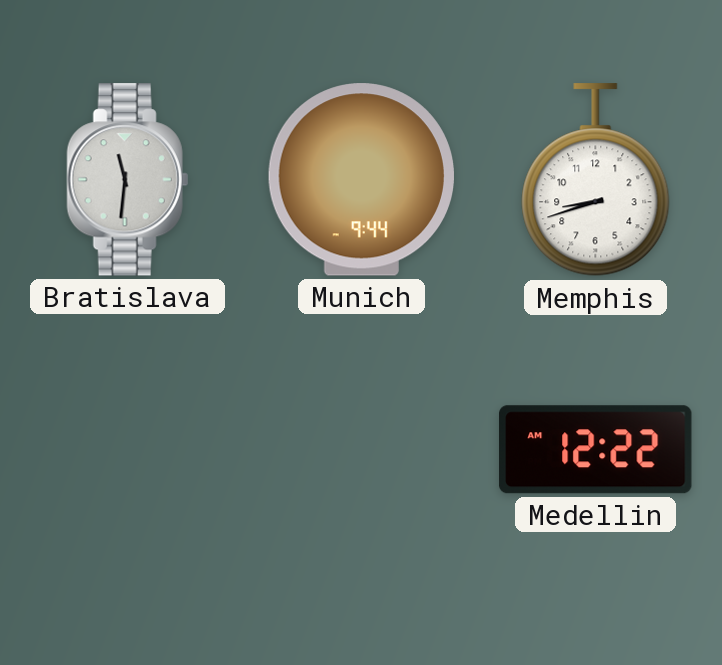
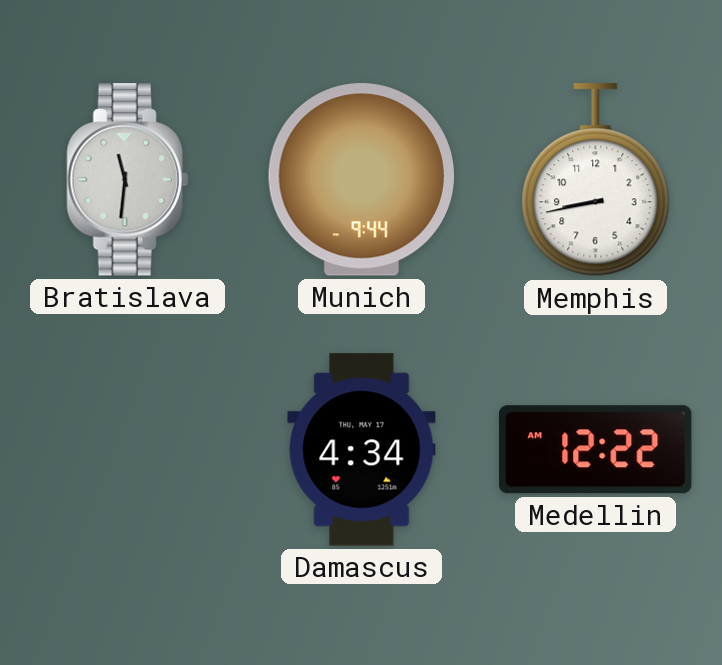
Memphis: 8:42 -> 8:43
Damascus: none -> 4:34
